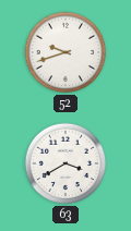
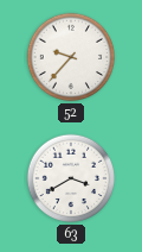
52: 9:42 -> 9:37
